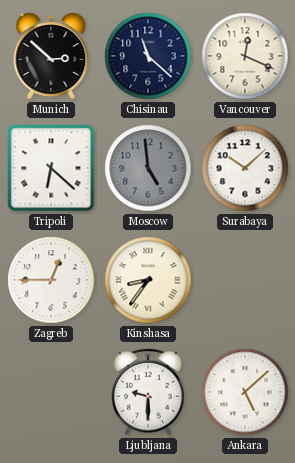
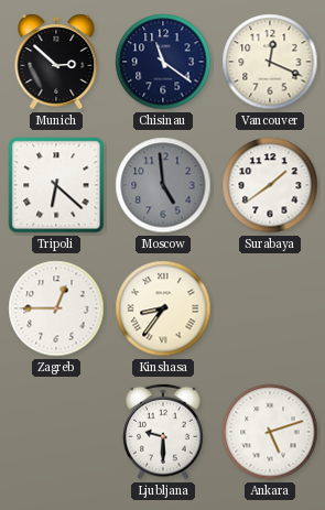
Chisinau: 11:22 -> 11:21
Surabaya: 10:08 -> 1:39
Ankara: 5:08 -> 5:12
